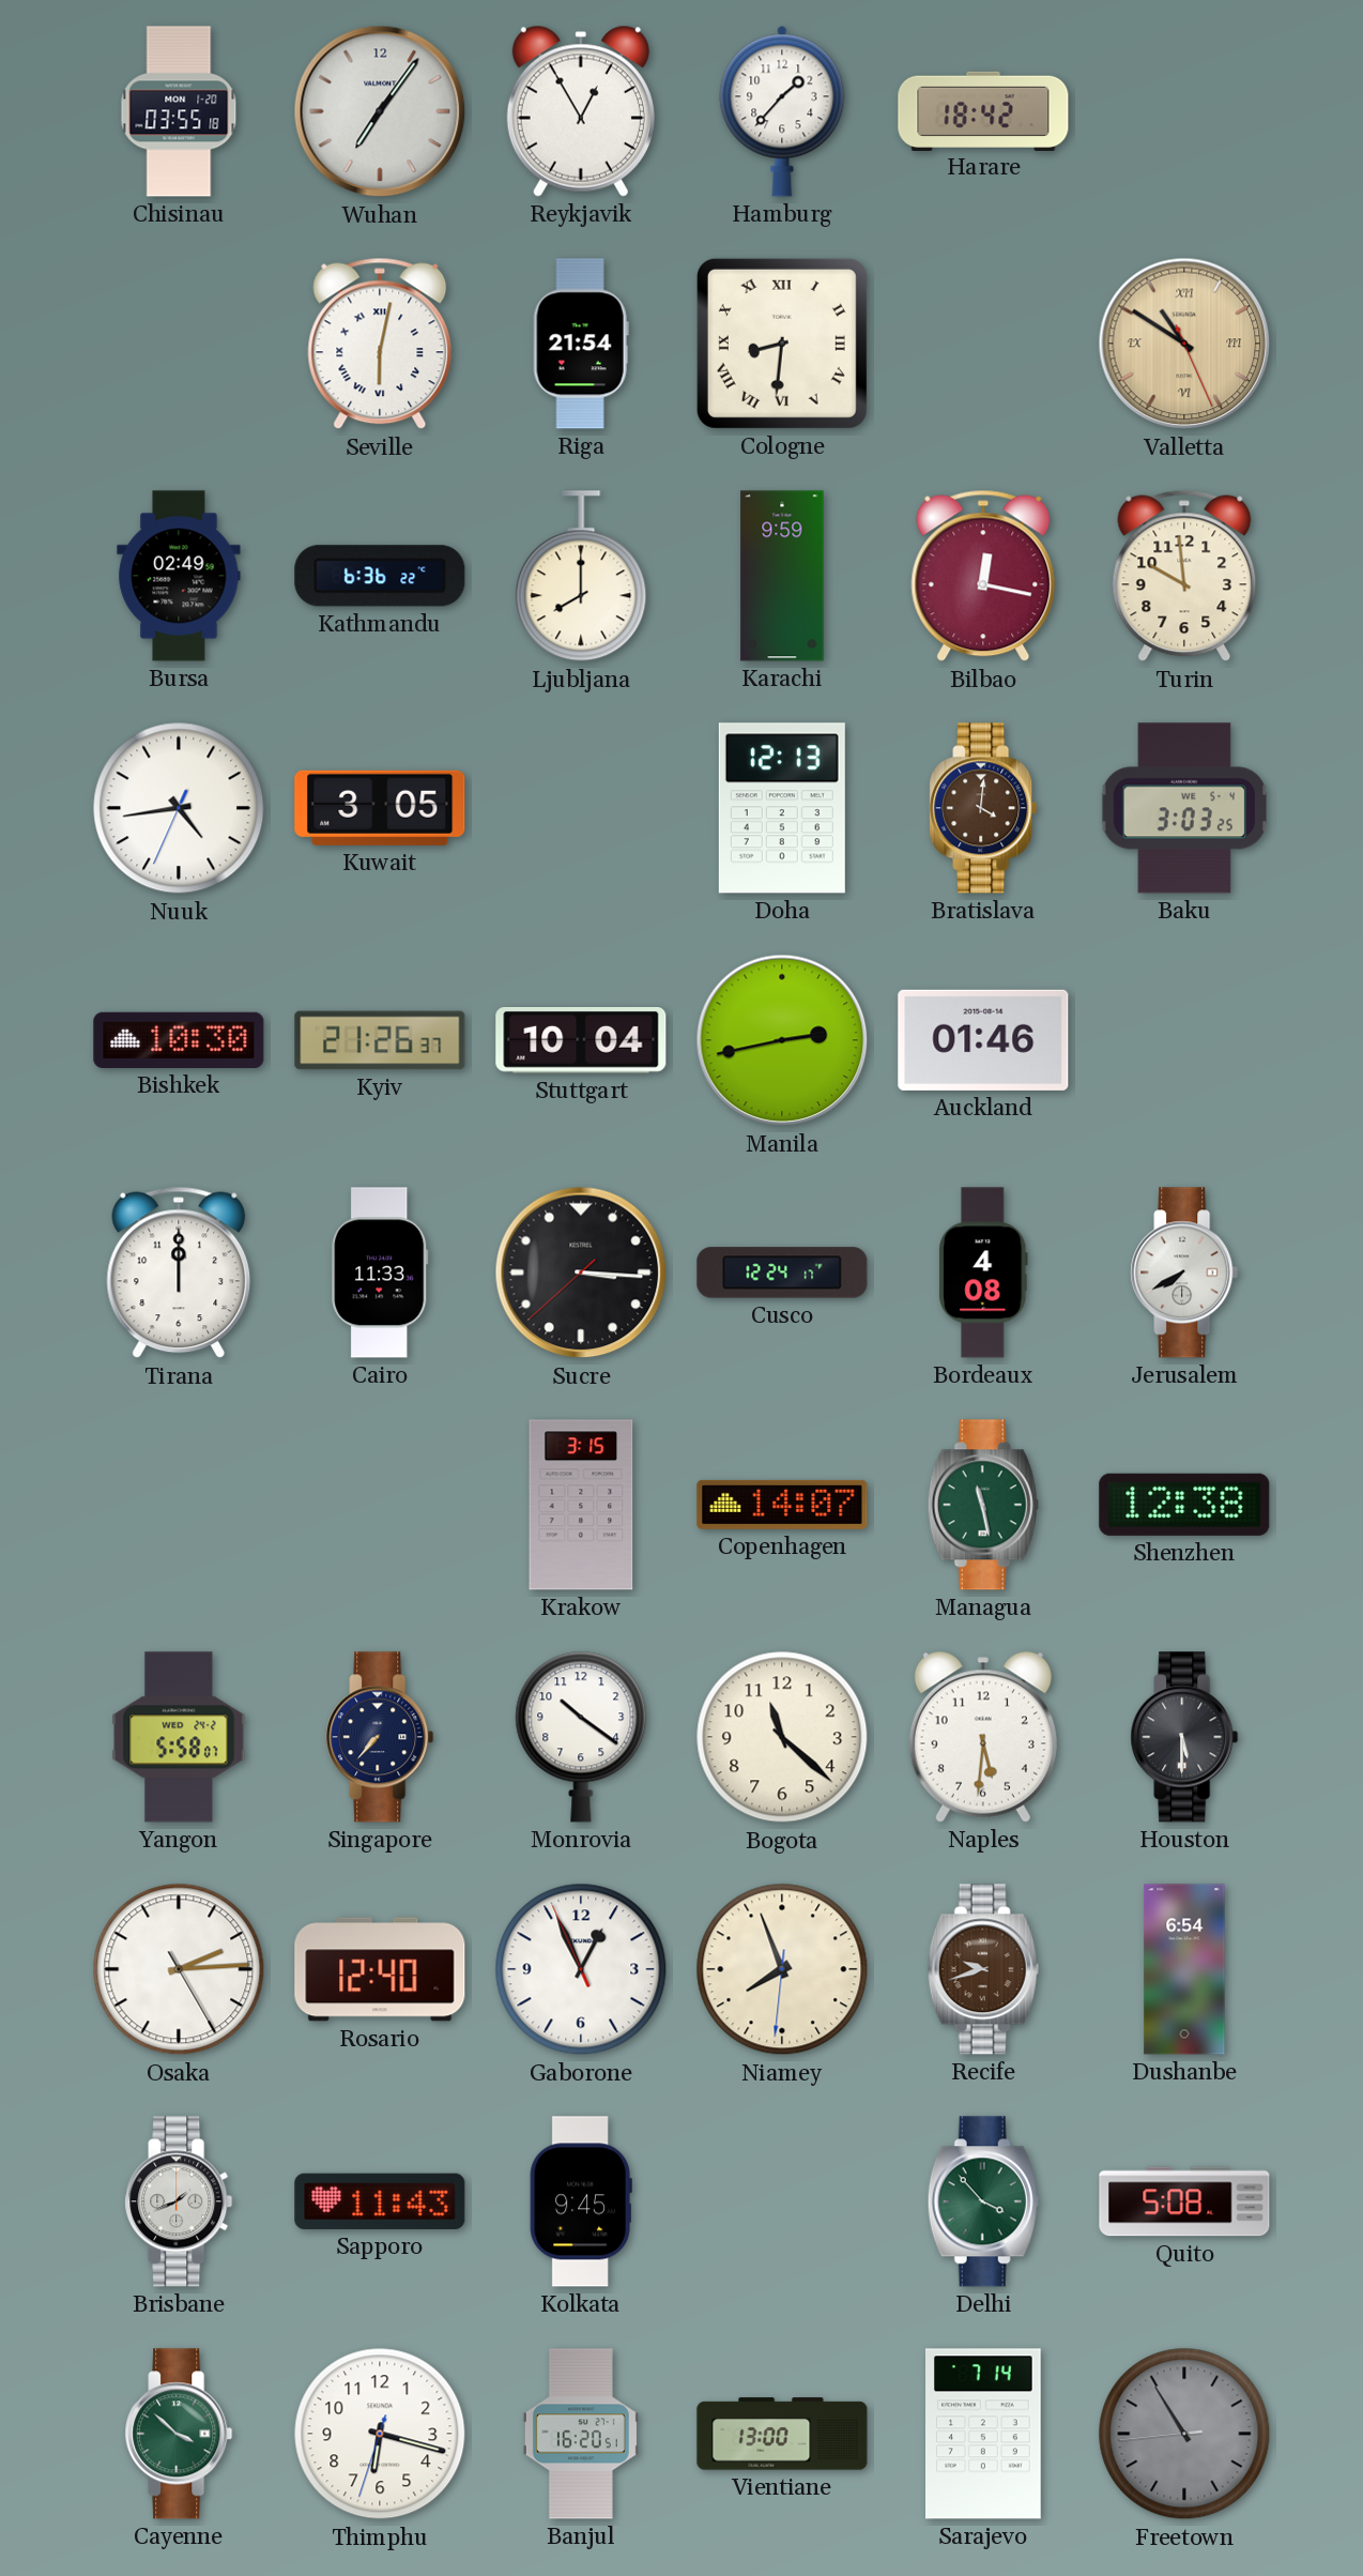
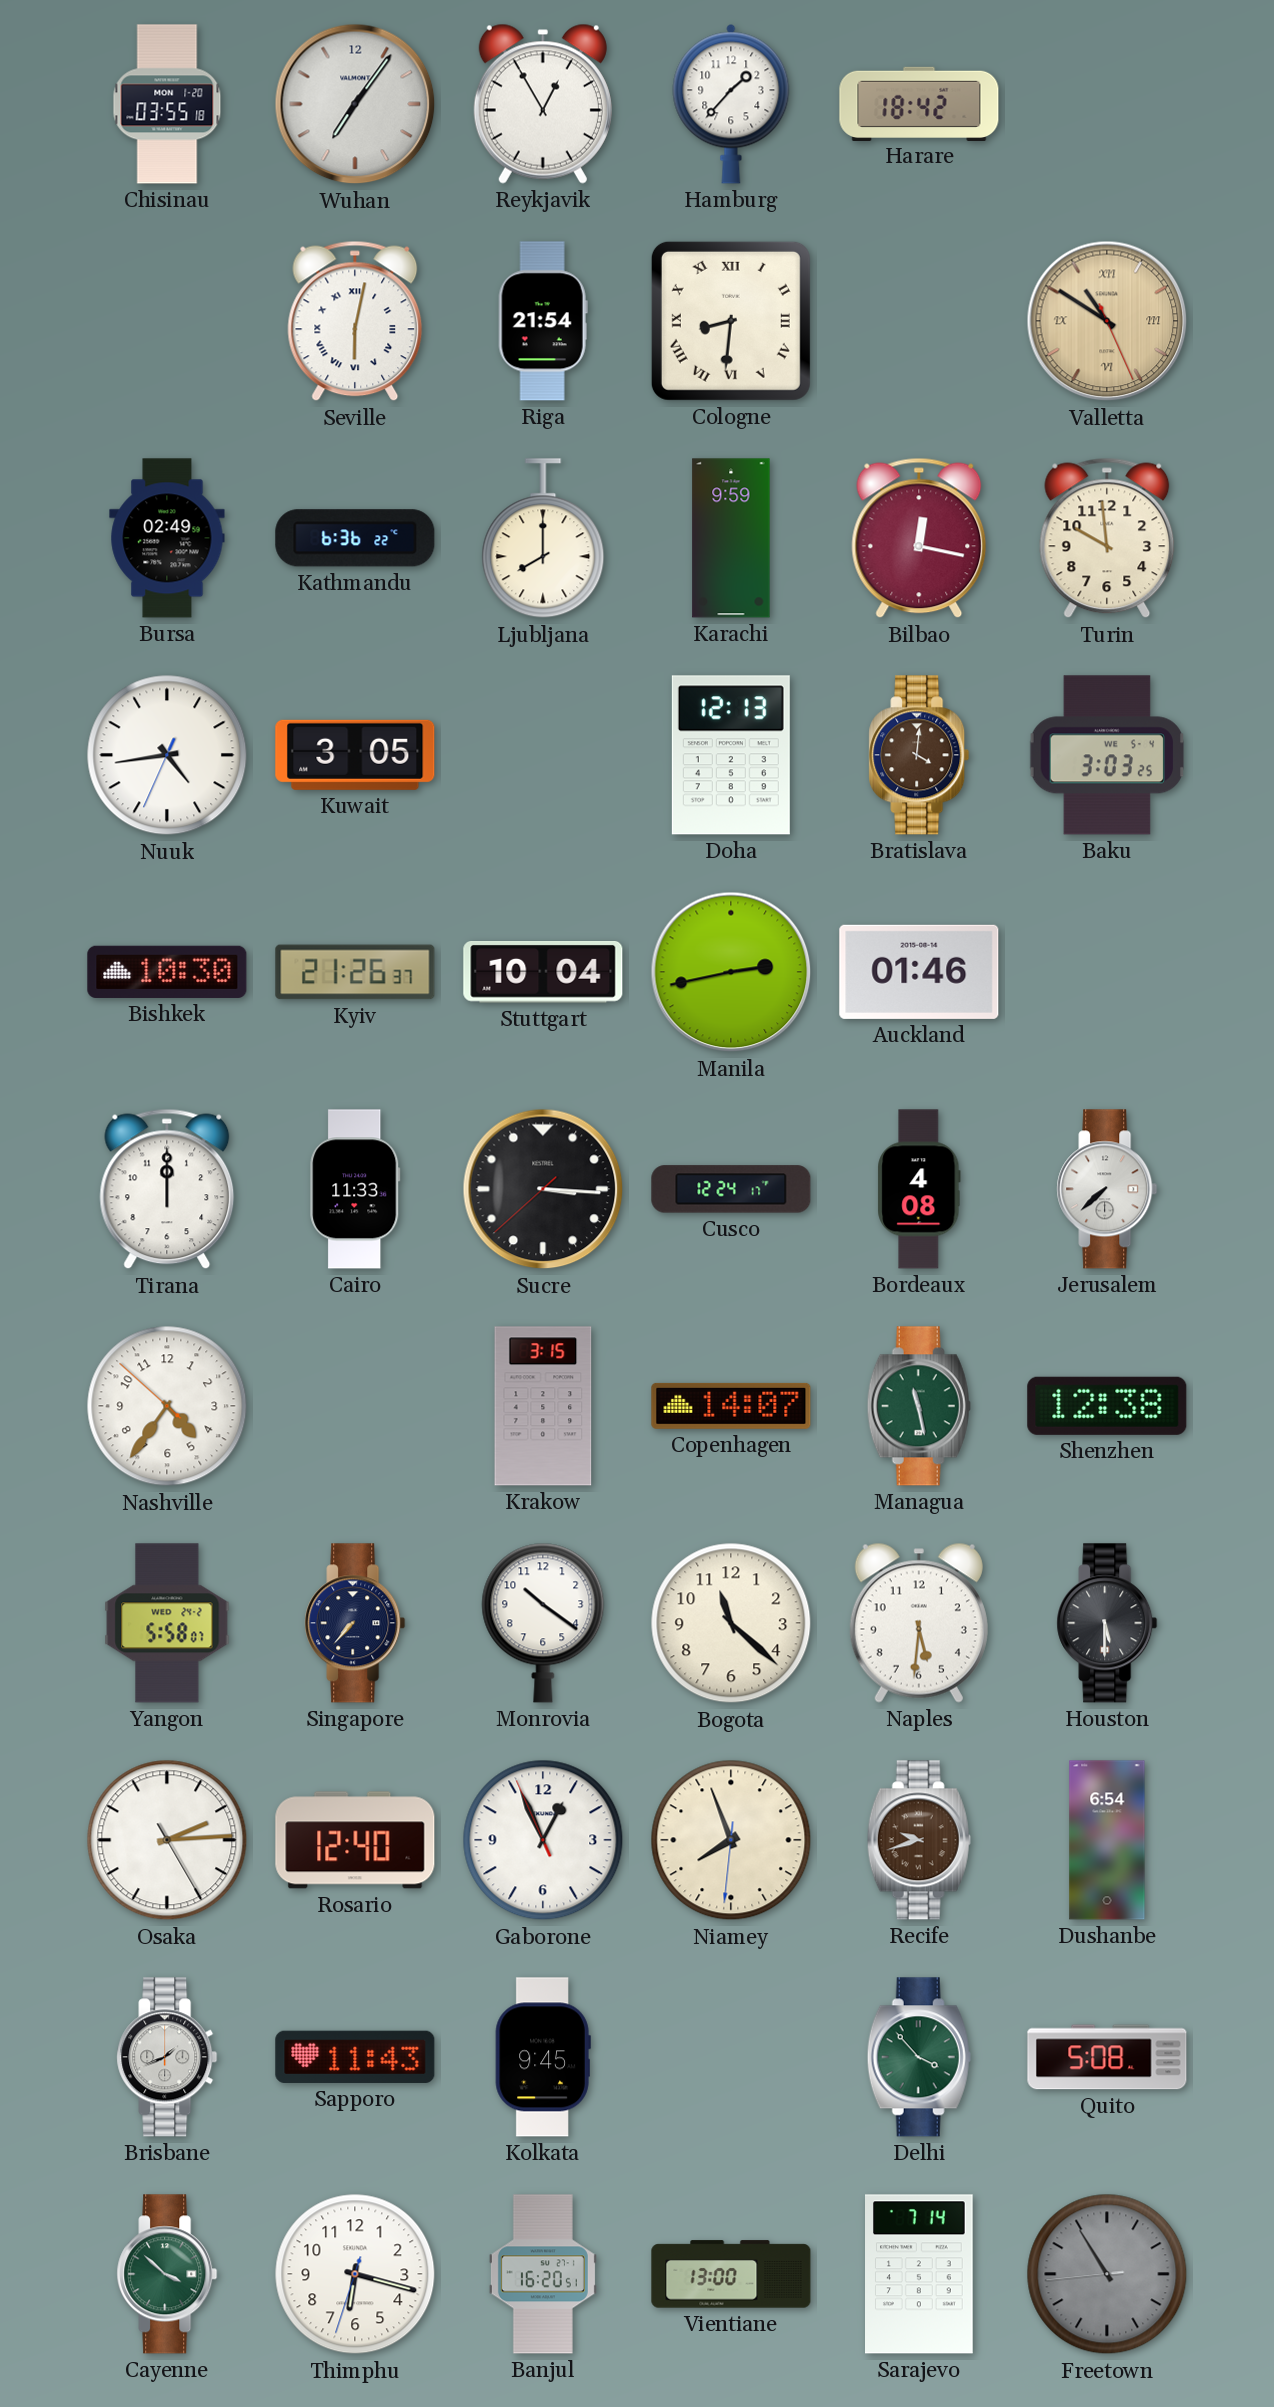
Jerusalem: 7:40 -> 7:38
Nashville: none -> 4:35
